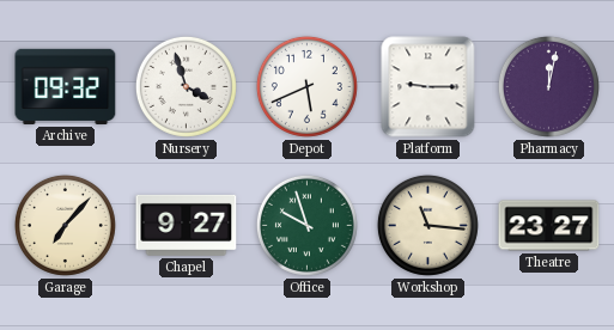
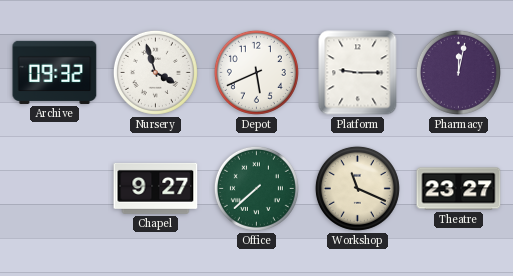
Garage: 7:07 -> none
Office: 9:57 -> 7:38
Workshop: 11:16 -> 11:19
